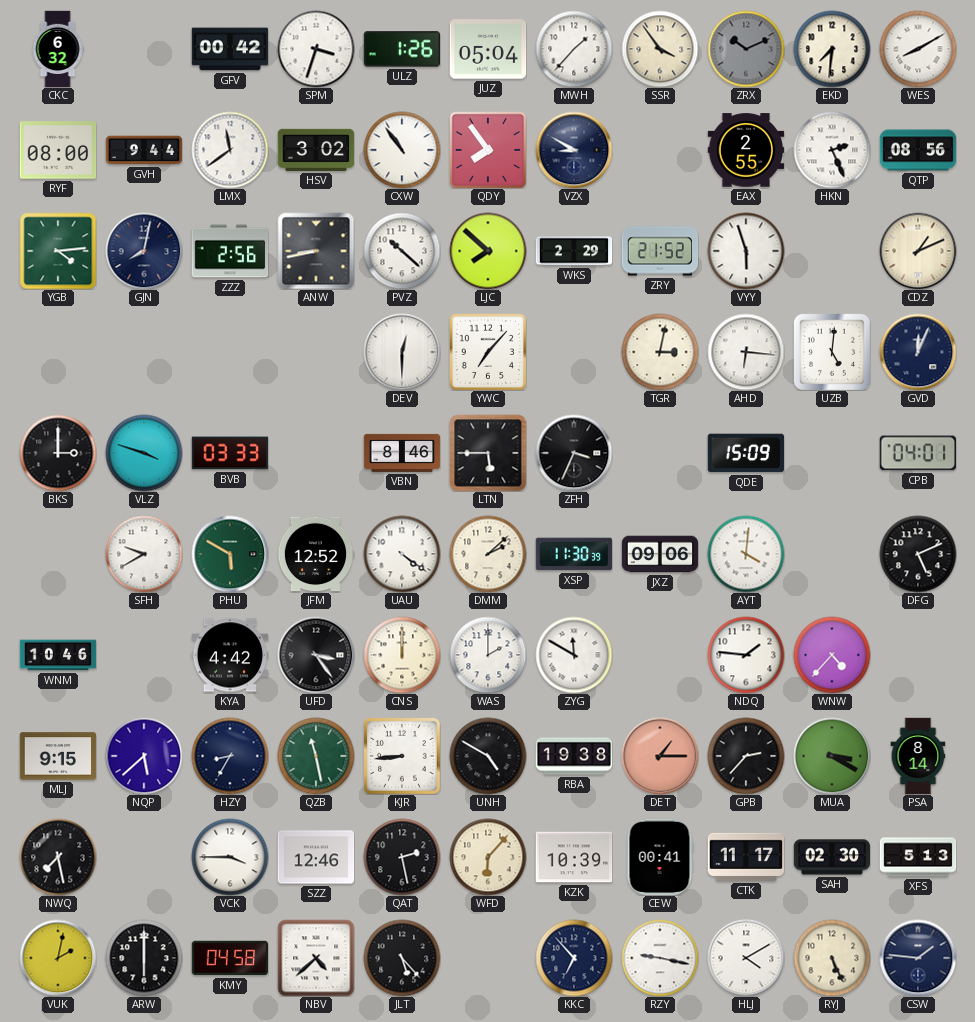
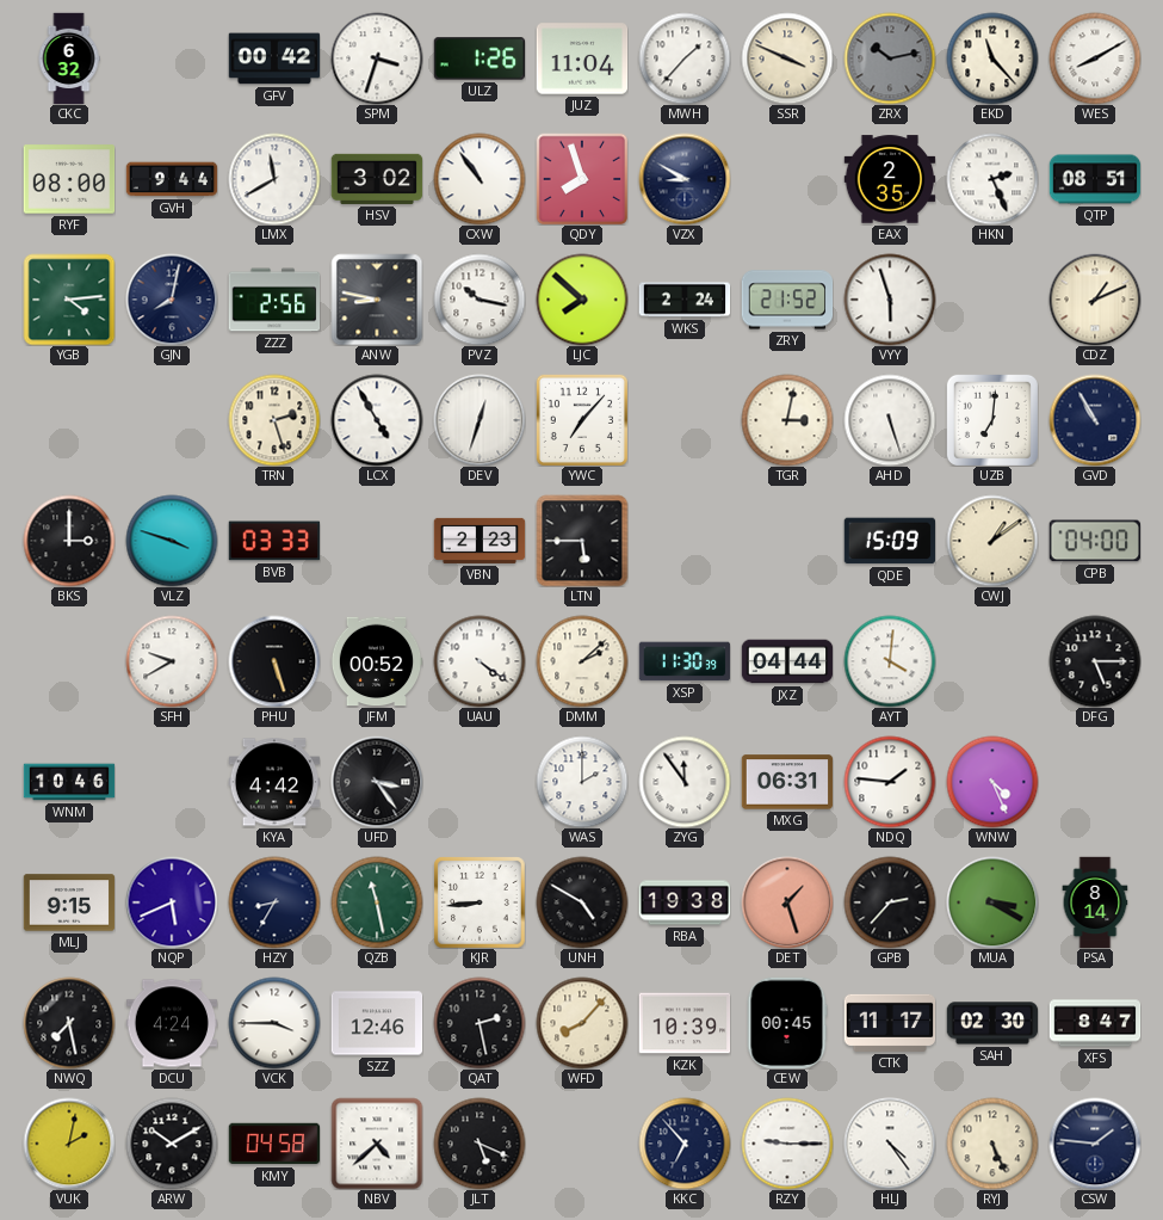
JUZ: 05:04 -> 11:04
SSR: 3:54 -> 3:49
ZRX: 10:11 -> 10:13
EKD: 7:31 -> 11:23
LMX: 11:39 -> 11:40
QDY: 7:54 -> 7:57
EAX: 2:55 -> 2:35
QTP: 08:56 -> 08:51
ANW: 8:43 -> 8:47
PVZ: 10:22 -> 10:17
WKS: 2:29 -> 2:24
TRN: none -> 2:27
LCX: none -> 4:55
DEV: 12:30 -> 12:33
AHD: 6:16 -> 5:27
UZB: 5:01 -> 7:01
GVD: 12:04 -> 10:55
VBN: 8:46 -> 2:23
ZFH: 3:34 -> none
CWJ: none -> 1:09
CPB: 04:01 -> 04:00
PHU: 5:50 -> 5:27
PHU dial: green -> black
JFM: 12:52 -> 00:52
JXZ: 09:06 -> 04:44
DFG: 5:11 -> 5:15
CNS: 12:00 -> none
ZYG: 11:50 -> 11:54
MXG: none -> 06:31
WNW: 4:37 -> 4:26
NQP: 5:38 -> 5:41
DET: 1:15 -> 1:27
DCU: none -> 4:24
WFD: 6:07 -> 8:07
CEW: 00:41 -> 00:45
XFS: 5:13 -> 8:47
ARW: 6:00 -> 10:10
JLT: 5:23 -> 5:19
RZY: 9:17 -> 9:15
HLJ: 4:10 -> 4:24
